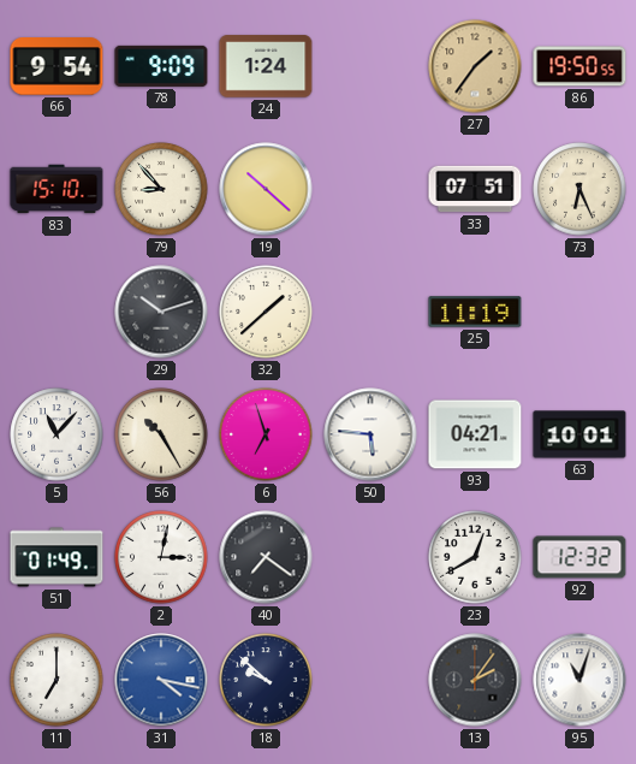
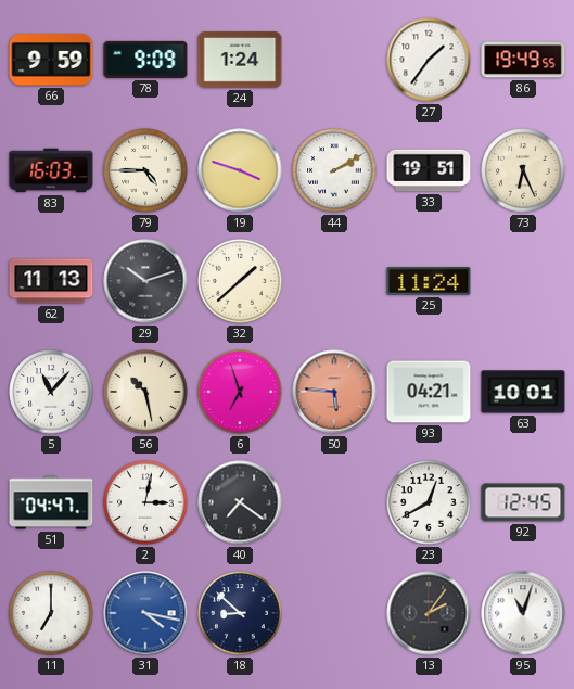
66: 9:54 -> 9:59
27 dial: champagne -> white
86: 19:50 -> 19:49
83: 15:10 -> 16:03
79: 8:53 -> 4:45
19: 10:22 -> 3:48
44: none -> 2:10
33: 07:51 -> 19:51
62: none -> 11:13
25: 11:19 -> 11:24
56: 10:25 -> 10:28
50 dial: white -> salmon
51: 01:49 -> 04:47
92: 12:32 -> 12:45
18: 9:52 -> 8:52
